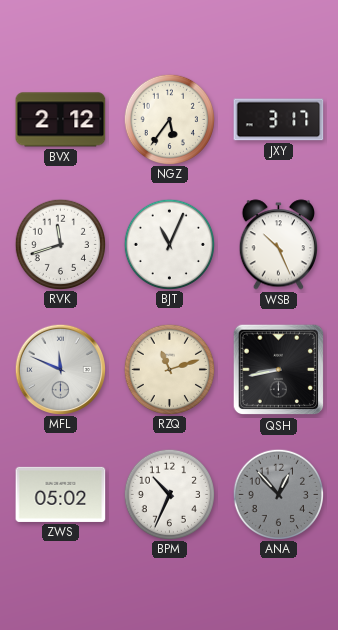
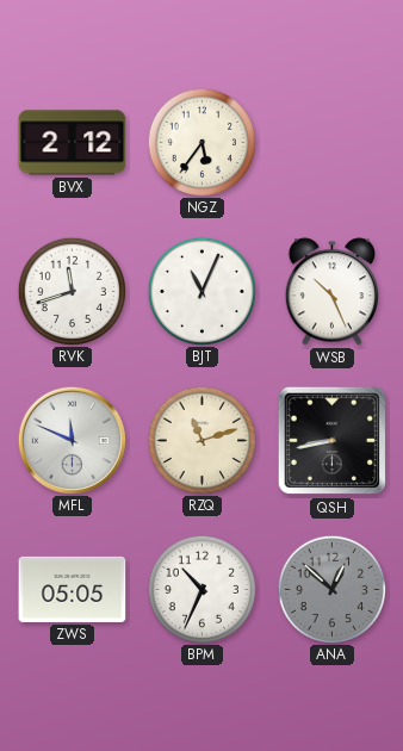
JXY: 3:17 -> none
ZWS: 05:02 -> 05:05
ANA: 12:53 -> 12:52
